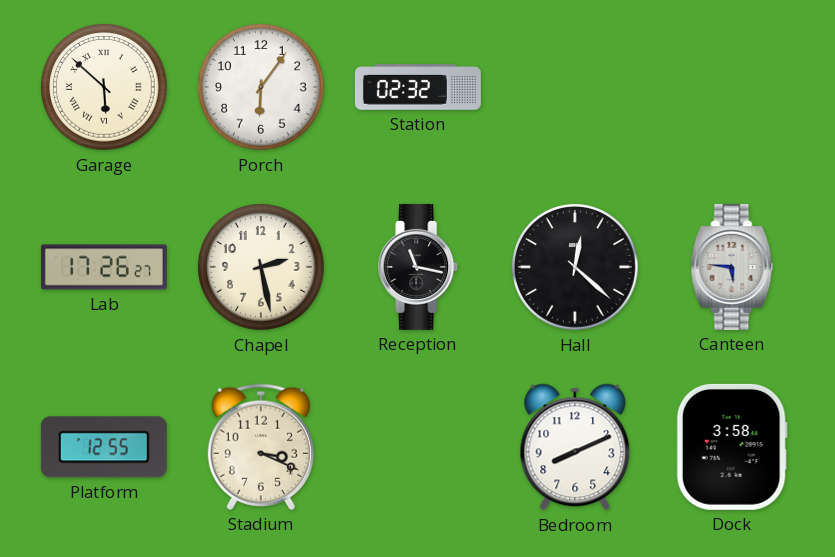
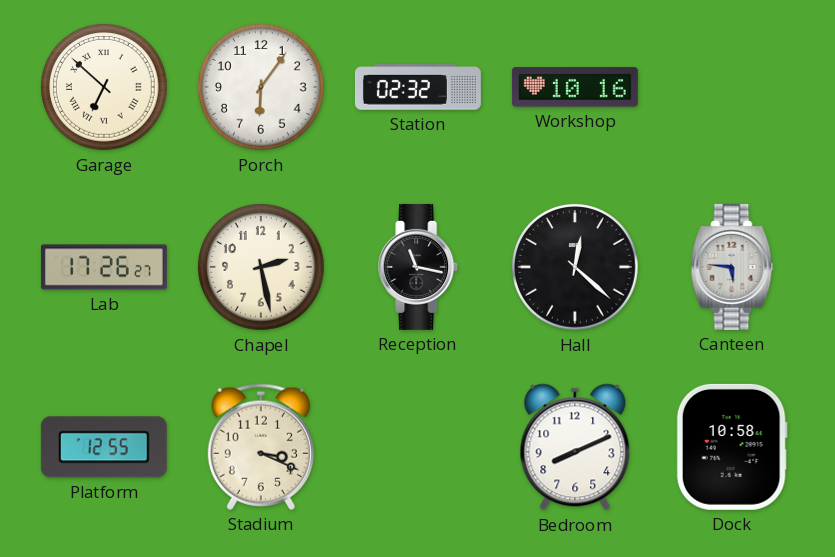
Garage: 5:52 -> 6:52
Workshop: none -> 10:16
Dock: 3:58 -> 10:58
